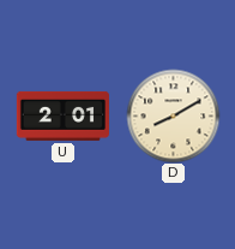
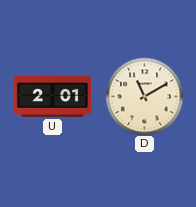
D: 8:10 -> 11:10
